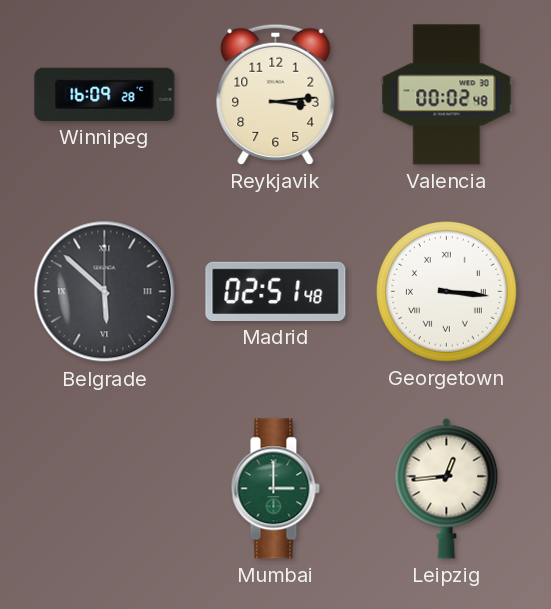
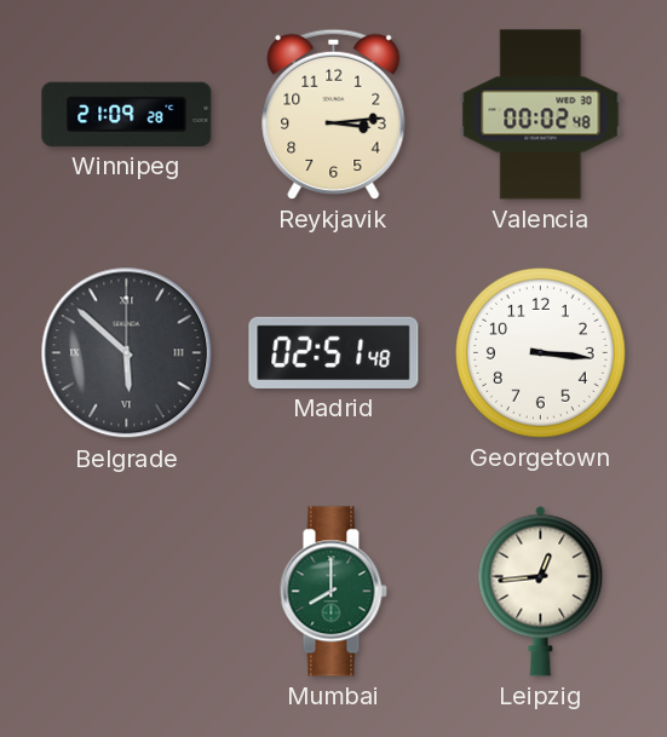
Winnipeg: 16:09 -> 21:09
Georgetown numerals: Roman -> Arabic
Mumbai: 3:00 -> 8:00
